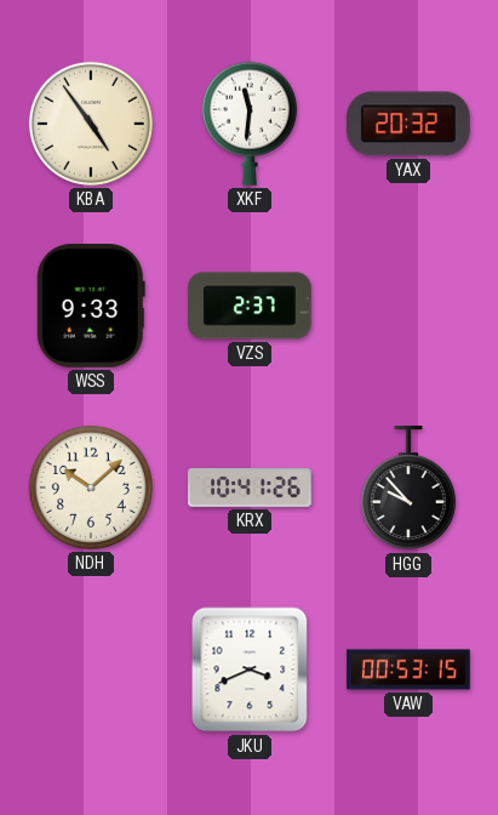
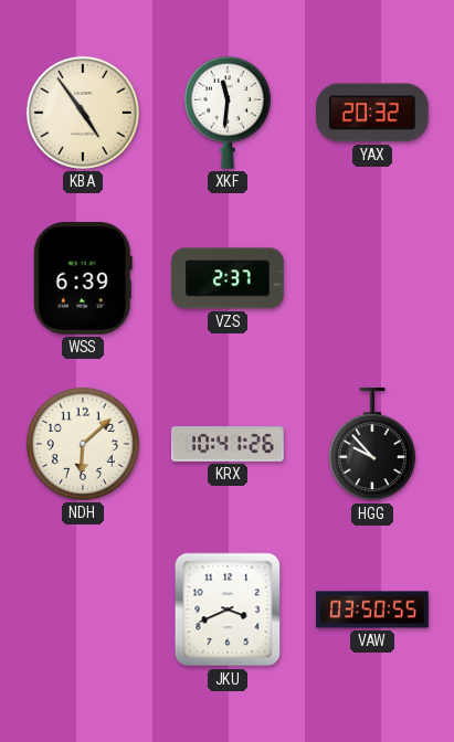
WSS: 9:33 -> 6:39
NDH: 10:08 -> 6:08
VAW: 00:53 -> 03:50
